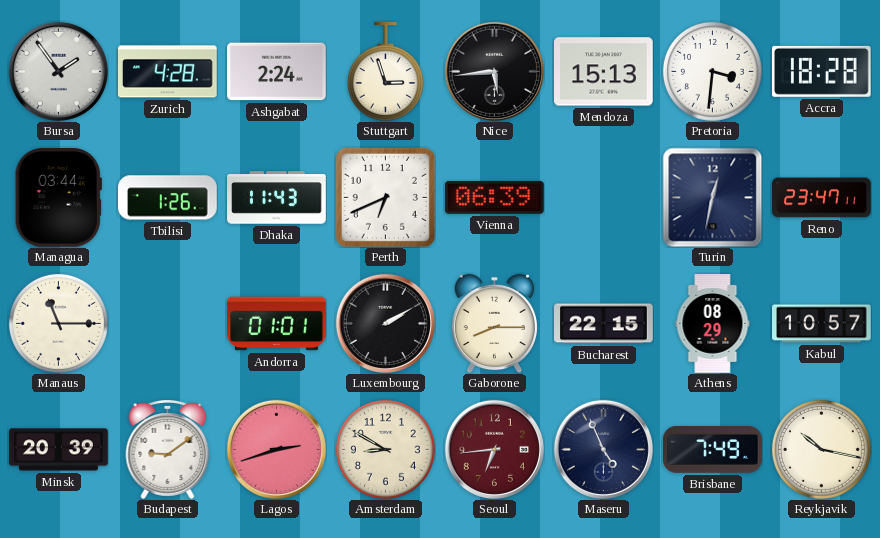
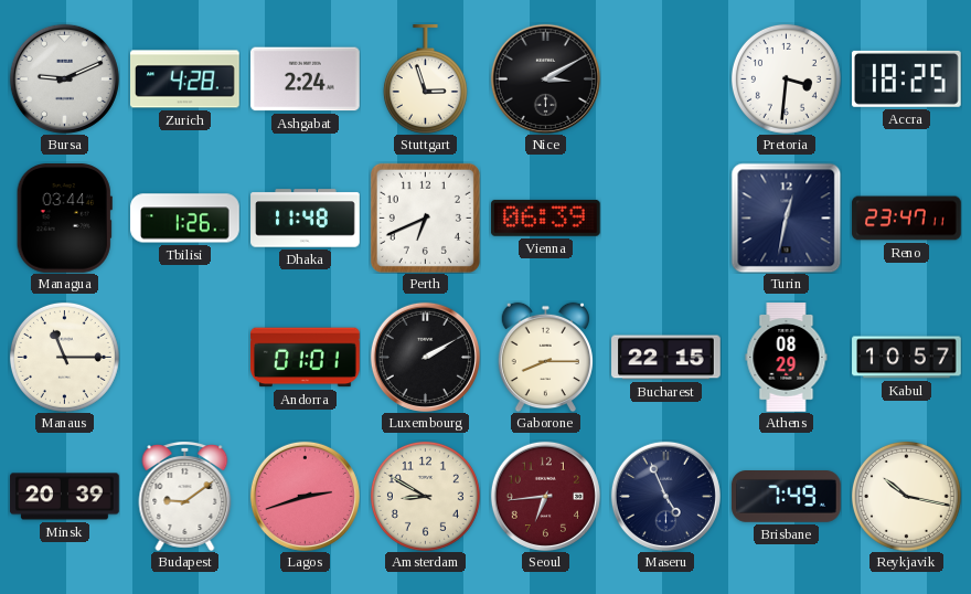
Bursa: 1:54 -> 9:11
Nice: 5:44 -> 3:10
Mendoza: 15:13 -> none
Accra: 18:28 -> 18:25
Dhaka: 11:43 -> 11:48
